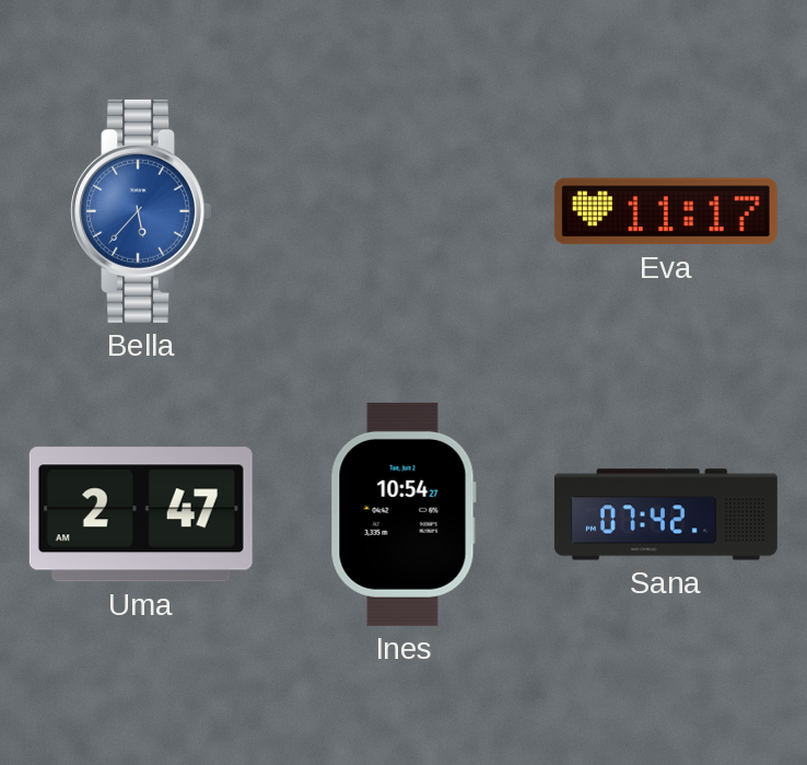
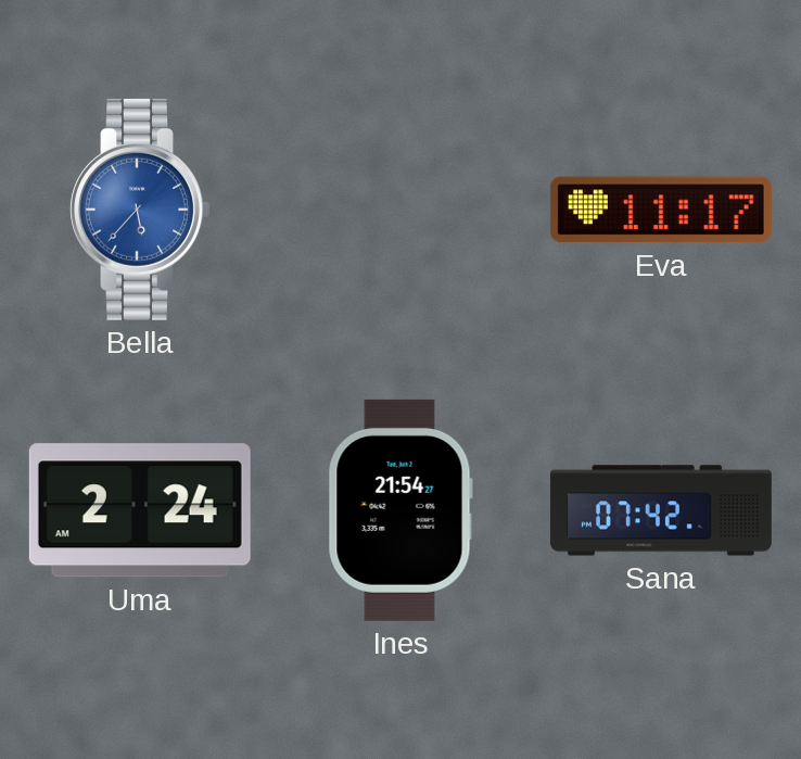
Uma: 2:47 -> 2:24
Ines: 10:54 -> 21:54
